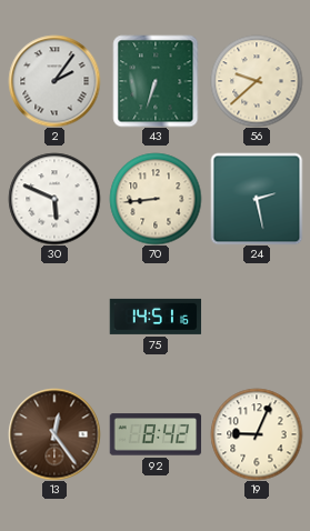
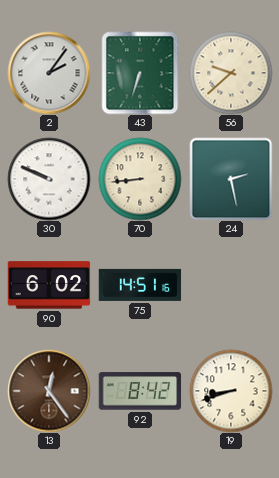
30: 5:49 -> 9:49
90: none -> 6:02
19: 9:04 -> 8:42
